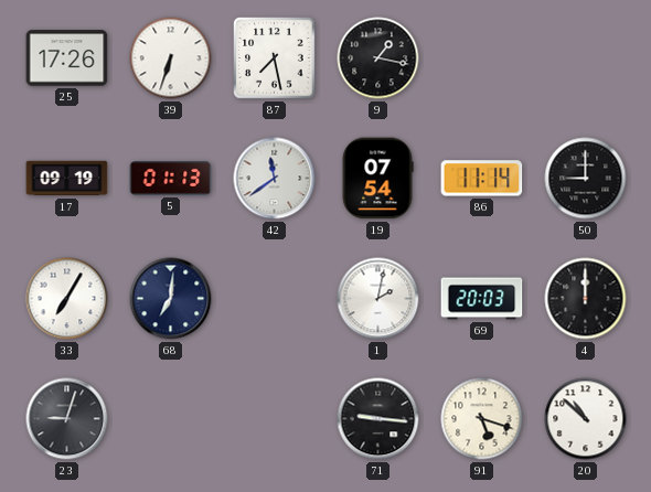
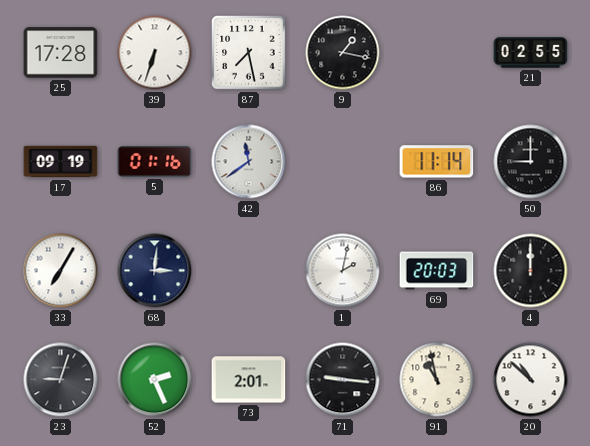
25: 17:26 -> 17:28
21: none -> 02:55
5: 01:13 -> 01:16
19: 07:54 -> none
68: 7:01 -> 3:01
52: none -> 2:26
73: none -> 2:01
91: 5:18 -> 10:58
